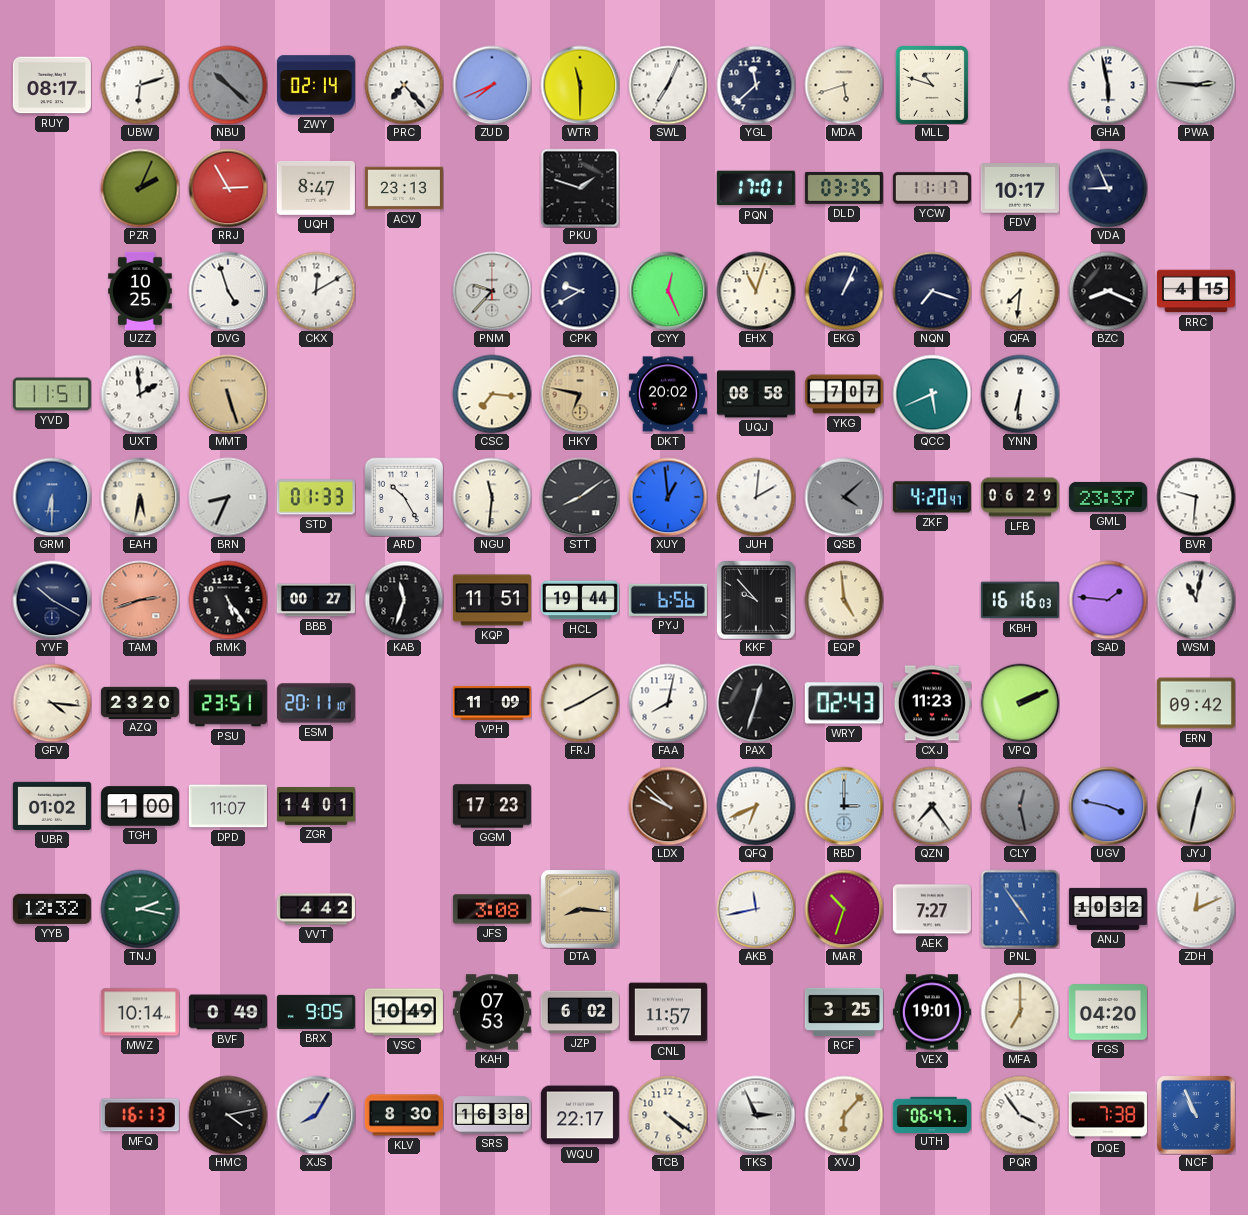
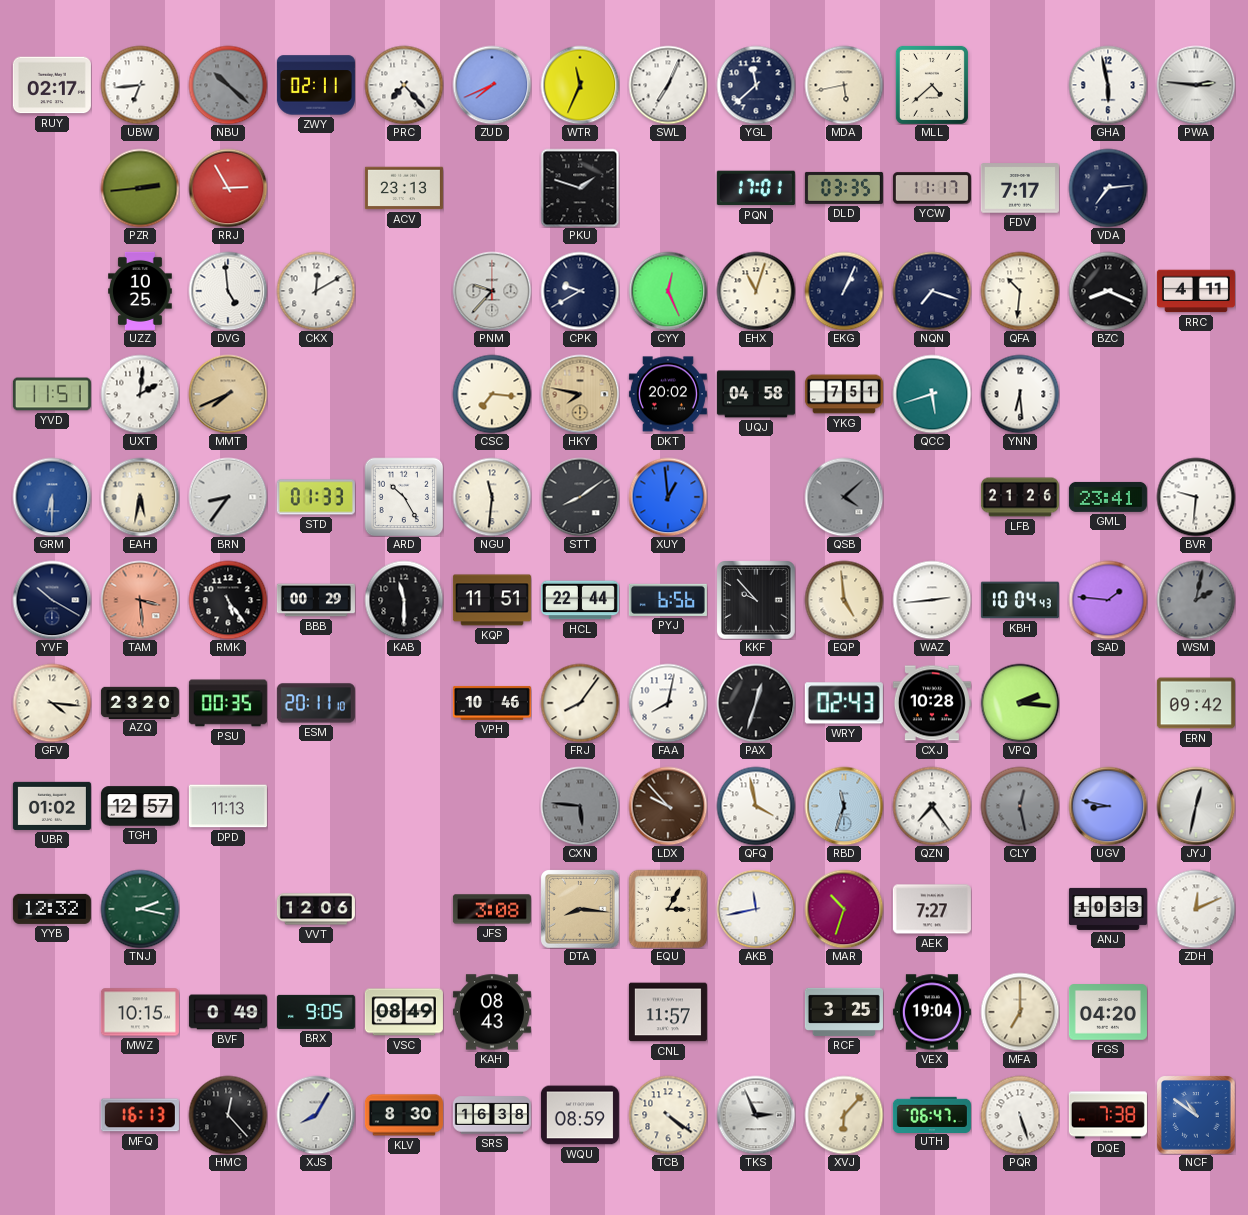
RUY: 08:17 -> 02:17
UBW: 6:12 -> 6:44
ZWY: 02:14 -> 02:11
WTR: 11:30 -> 11:34
MDA: 5:42 -> 5:43
MLL: 10:48 -> 4:38
PZR: 2:04 -> 2:44
UQH: 8:47 -> none
FDV: 10:17 -> 7:17
VDA: 8:56 -> 7:14
DVG: 4:57 -> 4:59
QFA: 7:31 -> 10:31
RRC: 4:15 -> 4:11
UXT: 1:59 -> 2:01
MMT: 5:27 -> 7:41
HKY: 6:47 -> 7:47
UQJ: 08:58 -> 04:58
YKG: 7:07 -> 7:51
QCC: 5:41 -> 5:42
YNN: 6:31 -> 6:29
BRN: 8:34 -> 8:36
JUH: 2:01 -> none
ZKF: 4:20 -> none
LFB: 06:29 -> 21:26
GML: 23:37 -> 23:41
TAM: 2:42 -> 3:29
BBB: 00:27 -> 00:29
KAB: 11:33 -> 11:30
HCL: 19:44 -> 22:44
WAZ: none -> 2:44
KBH: 16:16 -> 10:04
WSM: 11:02 -> 2:02
WSM dial: white -> grey
PSU: 23:51 -> 00:35
VPH: 11:09 -> 10:46
FRJ: 8:10 -> 8:06
CXJ: 11:23 -> 10:28
VPQ: 2:11 -> 2:16
TGH: 1:00 -> 12:57
DPD: 11:07 -> 11:13
ZGR: 14:01 -> none
GGM: 17:23 -> none
CXN: none -> 5:46
LDX: 9:52 -> 9:53
QFQ: 6:41 -> 3:58
RBD: 3:00 -> 11:33
UGV: 3:47 -> 8:47
VVT: 4:42 -> 12:06
EQU: none -> 3:05
PNL: 4:54 -> none
ANJ: 10:32 -> 10:33
MWZ: 10:14 -> 10:15
VSC: 10:49 -> 08:49
KAH: 07:53 -> 08:43
JZP: 6:02 -> none
VEX: 19:01 -> 19:04
HMC: 4:13 -> 12:23
WQU: 22:17 -> 08:59
PQR: 3:54 -> 5:27
NCF: 10:56 -> 10:51
